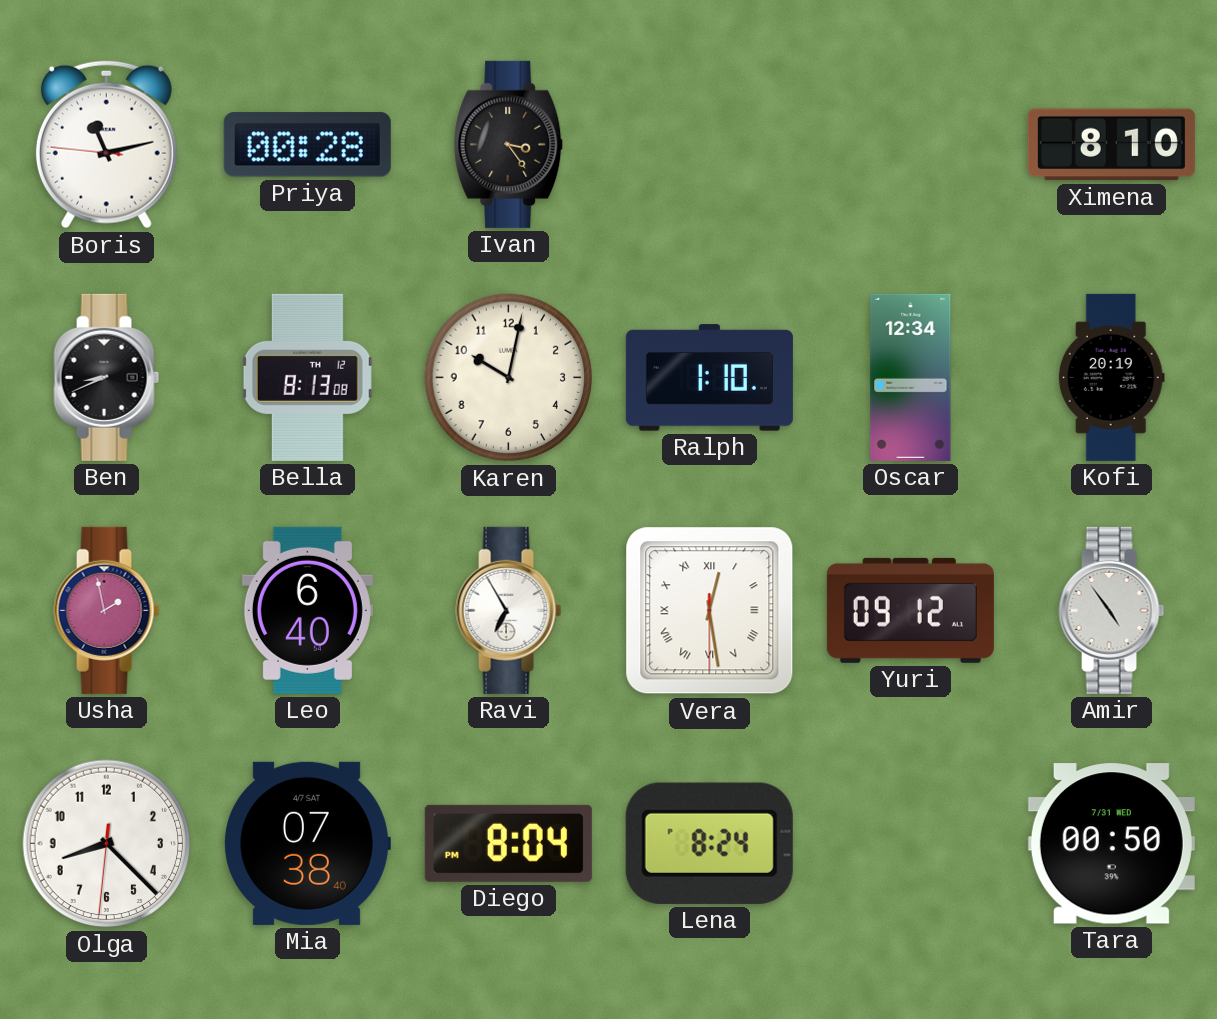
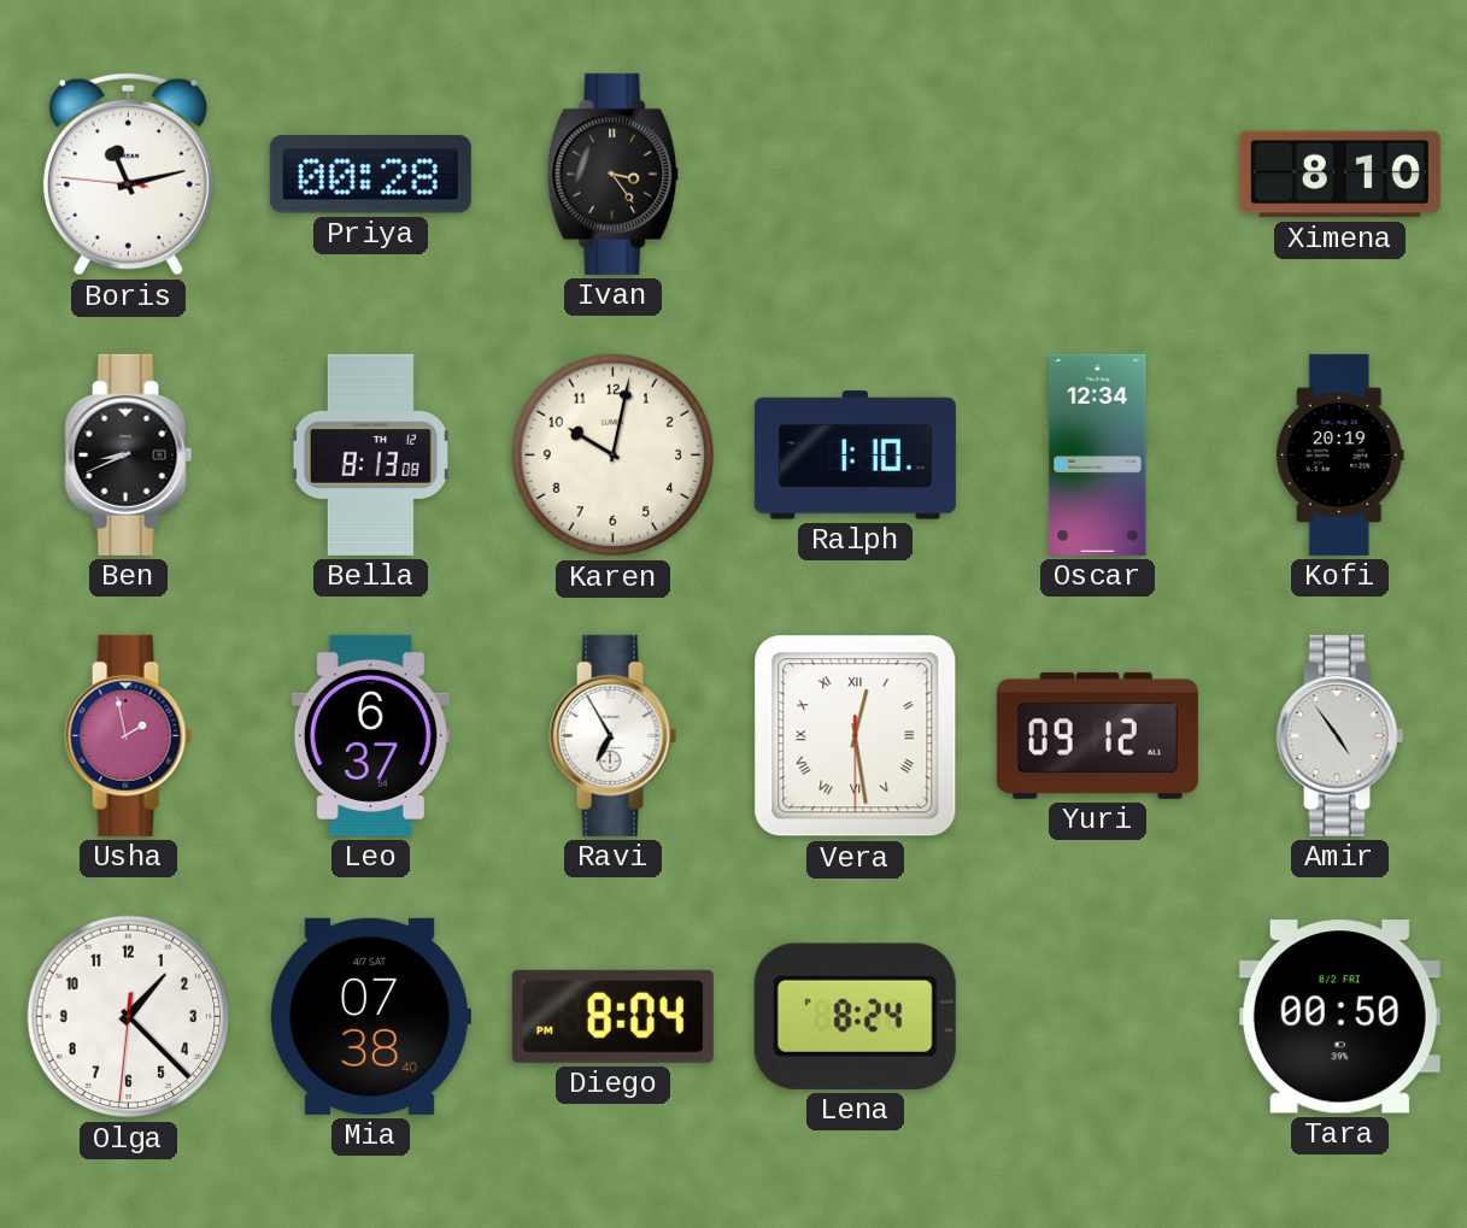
Leo: 6:40 -> 6:37
Olga: 8:22 -> 1:22
Tara date: 7/31 WED -> 8/2 FRI
